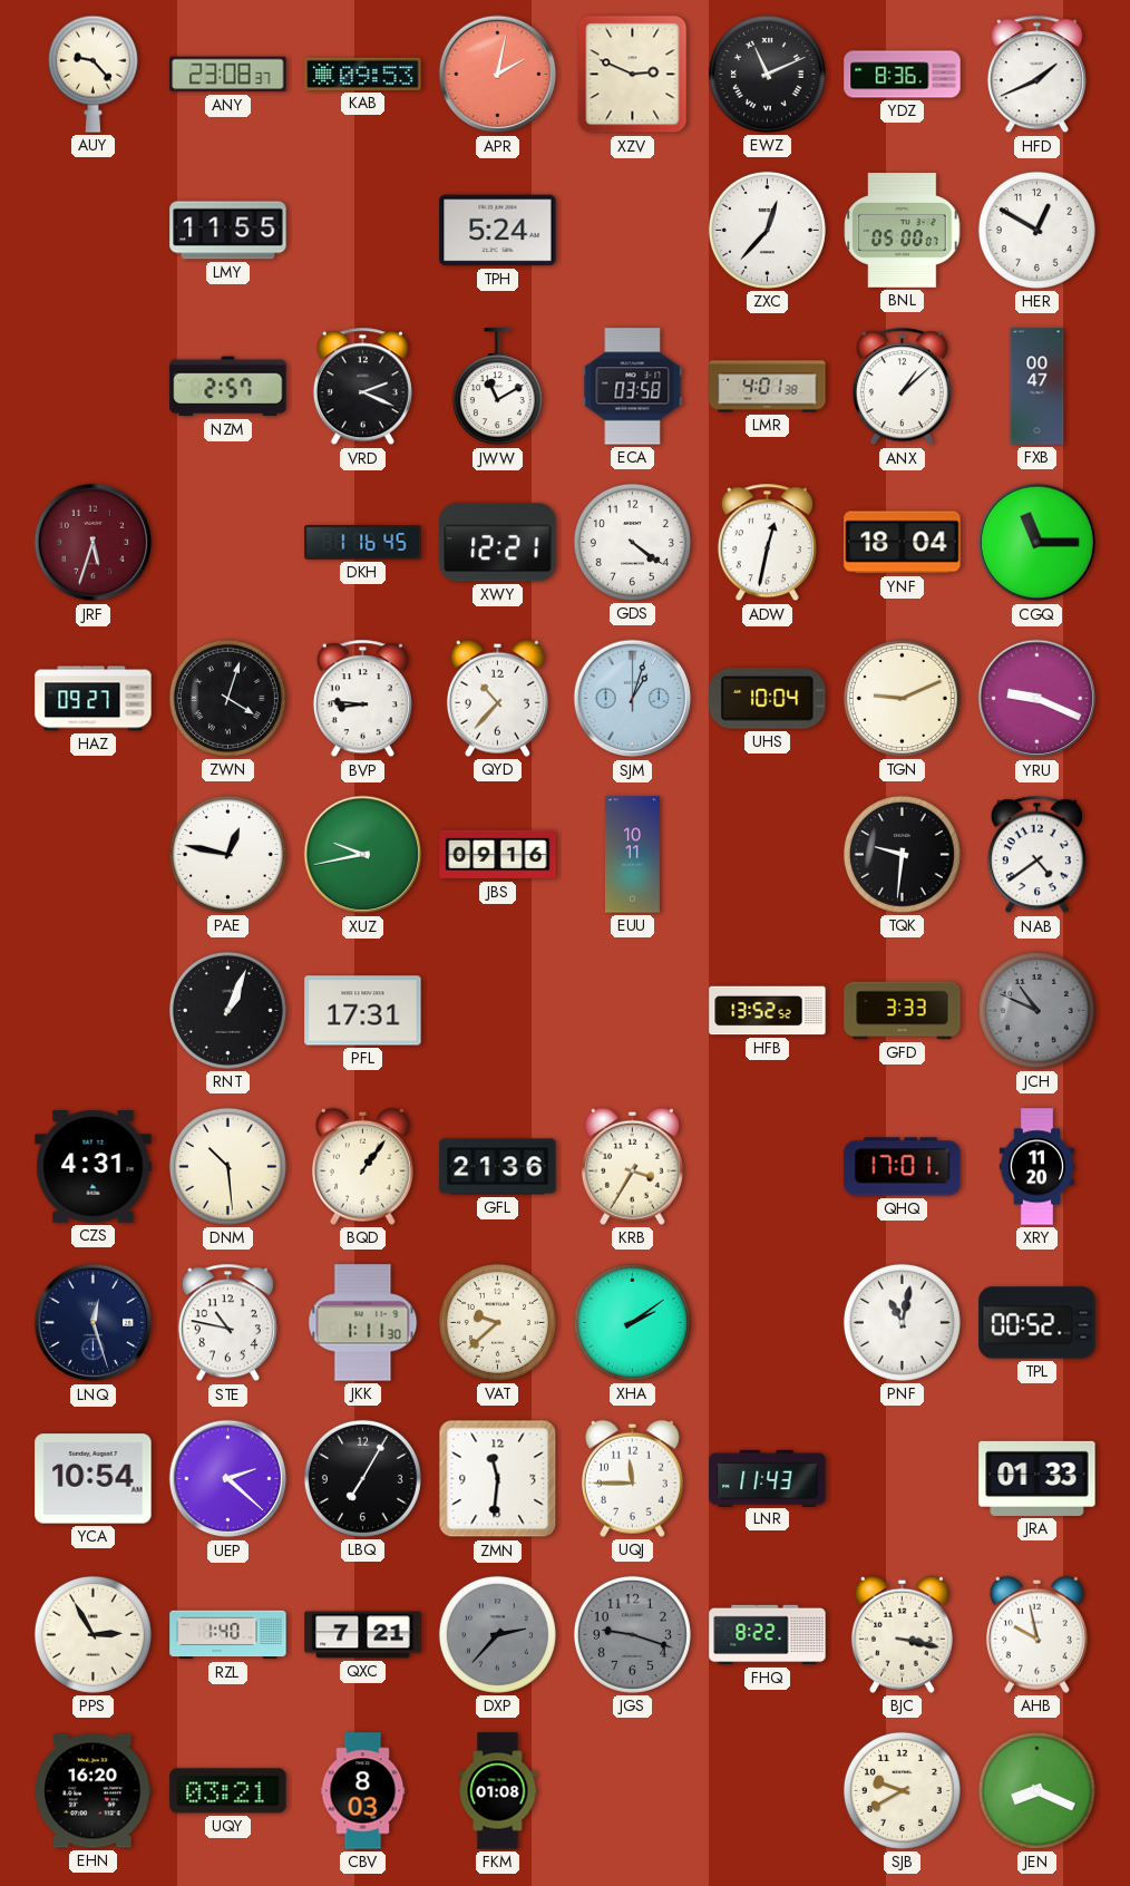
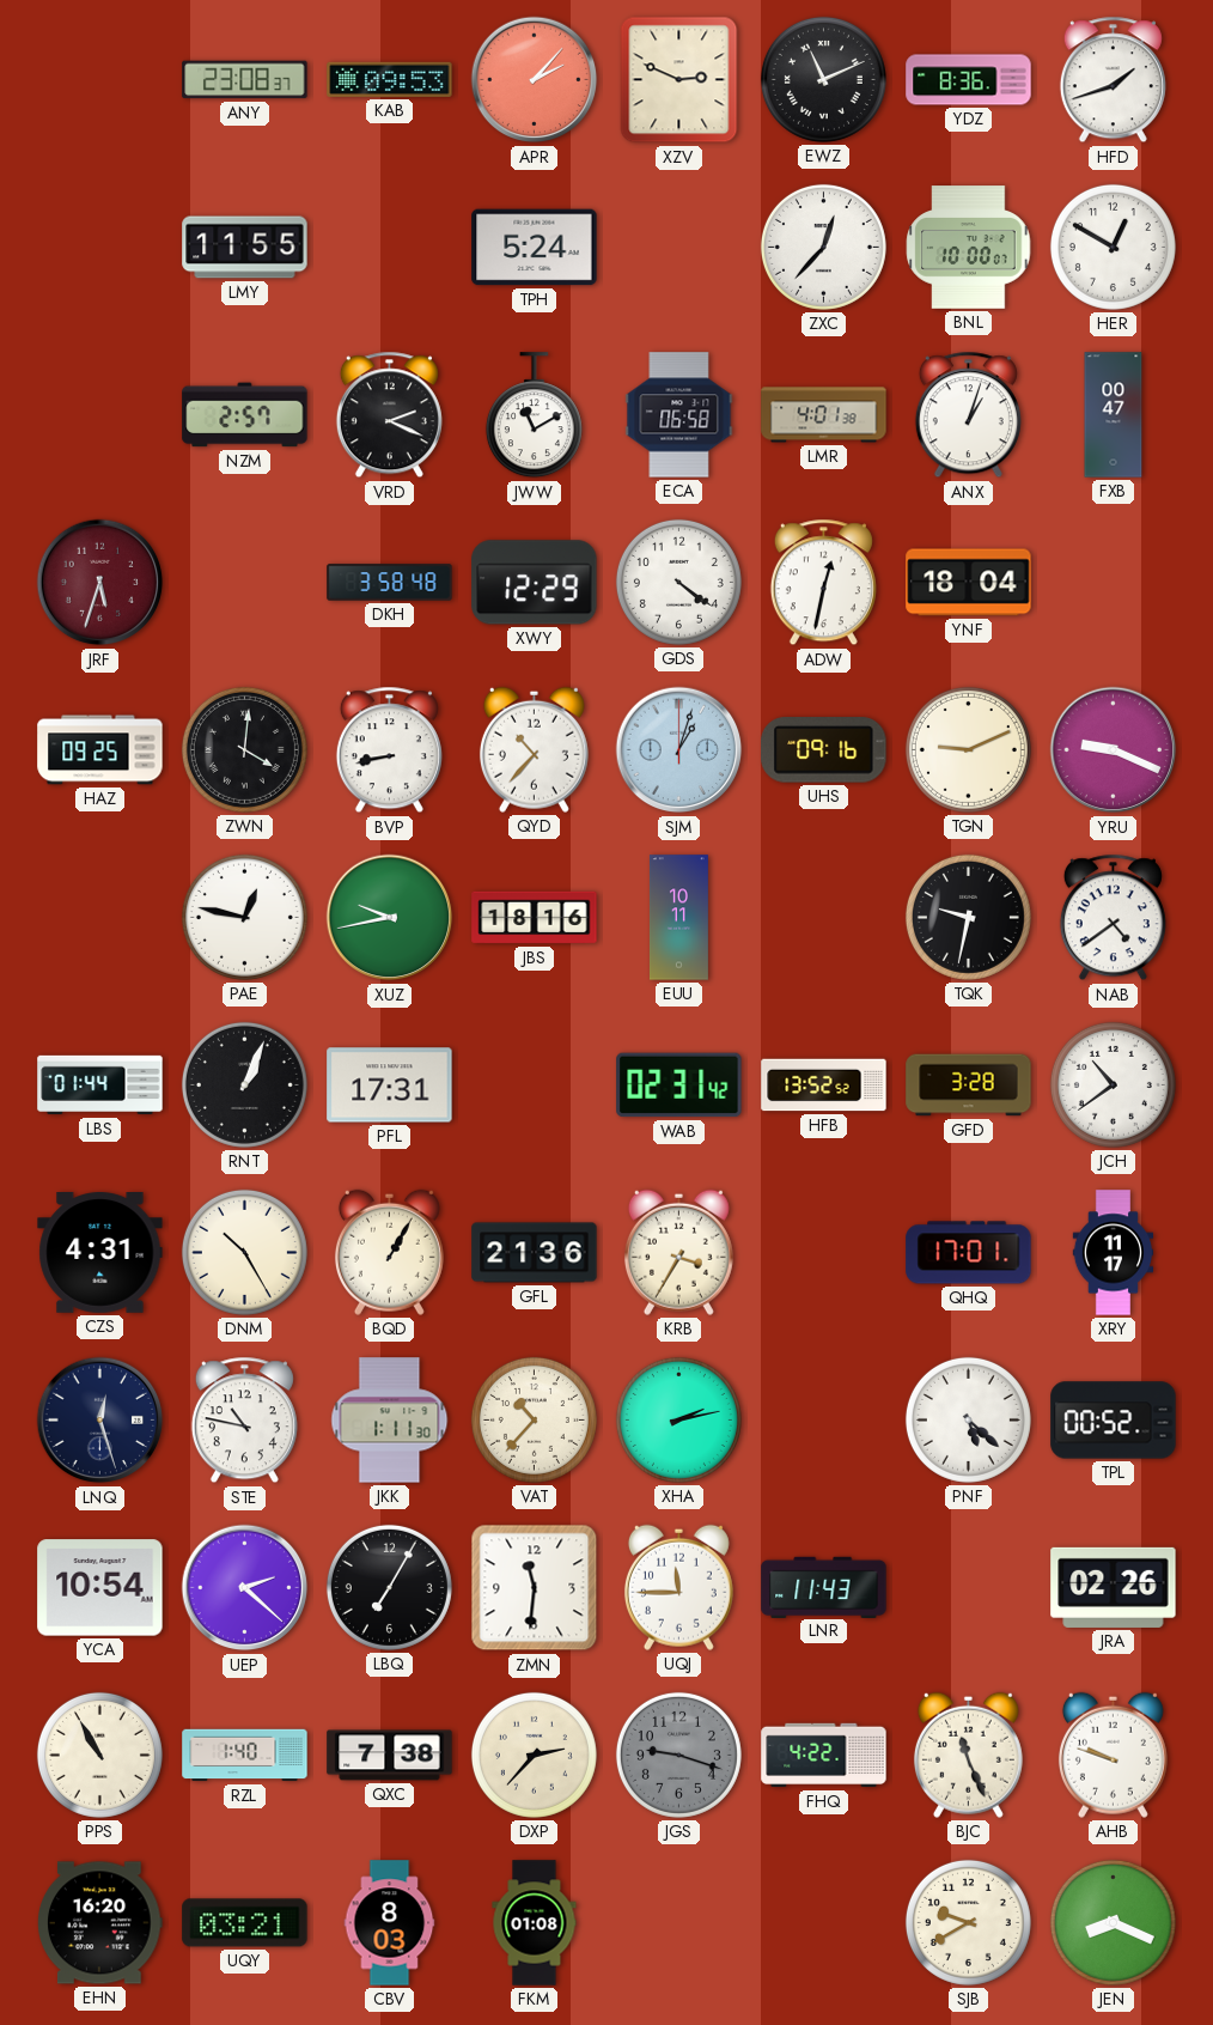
AUY: 9:23 -> none
APR: 2:02 -> 2:07
HFD: 1:41 -> 1:42
BNL: 05:00 -> 10:00
ECA: 03:58 -> 06:58
ANX: 1:08 -> 1:03
DKH: 1:16 -> 3:58
XWY: 12:21 -> 12:29
CGQ: 11:15 -> none
HAZ: 09:27 -> 09:25
ZWN: 4:03 -> 4:01
BVP: 8:46 -> 8:43
UHS: 10:04 -> 09:16
JBS: 09:16 -> 18:16
TQK: 9:31 -> 9:32
LBS: none -> 01:44
WAB: none -> 02:31
GFD: 3:33 -> 3:28
JCH: 10:49 -> 10:39
JCH dial: grey -> white
DNM: 10:29 -> 10:25
BQD: 1:06 -> 1:05
XRY: 11:20 -> 11:17
VAT: 9:38 -> 10:37
XHA: 2:09 -> 2:13
PNF: 11:02 -> 5:22
JRA: 01:33 -> 02:26
PPS: 2:55 -> 10:55
QXC: 7:21 -> 7:38
DXP dial: grey -> cream
FHQ: 8:22 -> 4:22
BJC: 3:17 -> 11:26
AHB: 9:58 -> 9:48
